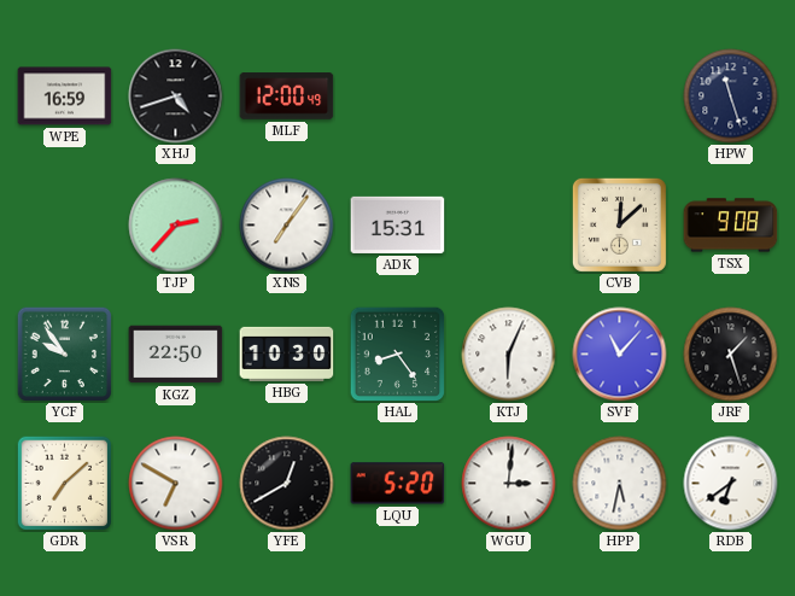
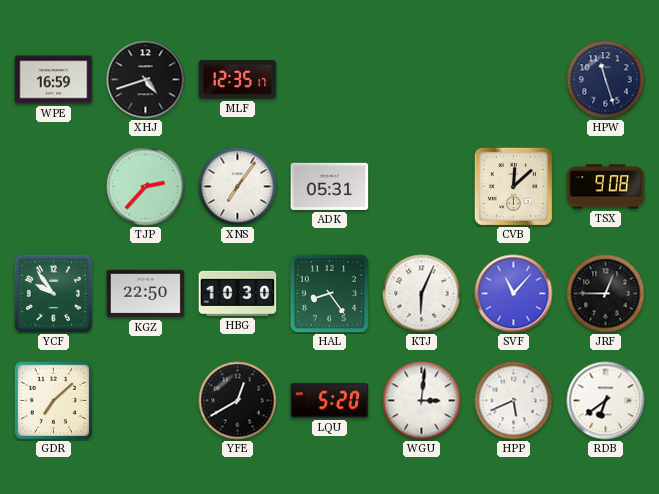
MLF: 12:00 -> 12:35
ADK: 15:31 -> 05:31
JRF: 1:27 -> 12:45
VSR: 6:50 -> none
HPP: 5:32 -> 5:41
